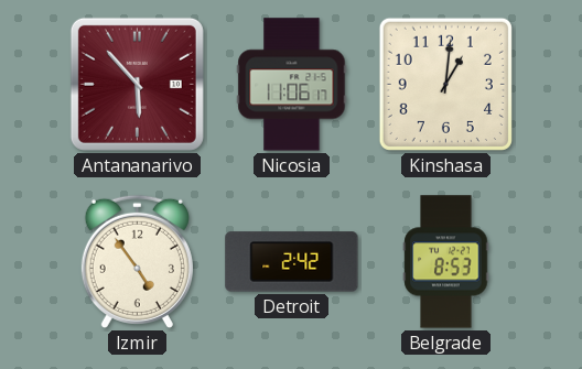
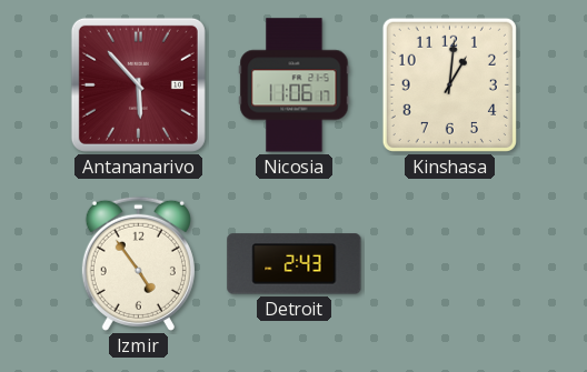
Detroit: 2:42 -> 2:43
Belgrade: 8:53 -> none
